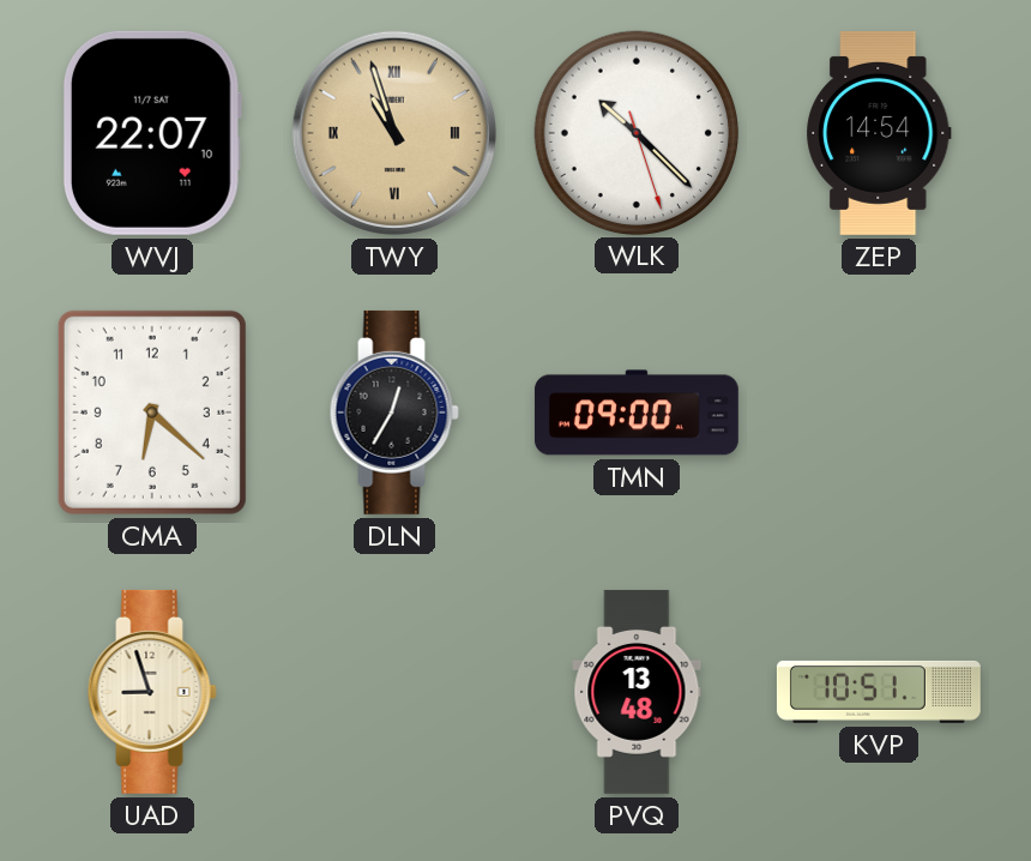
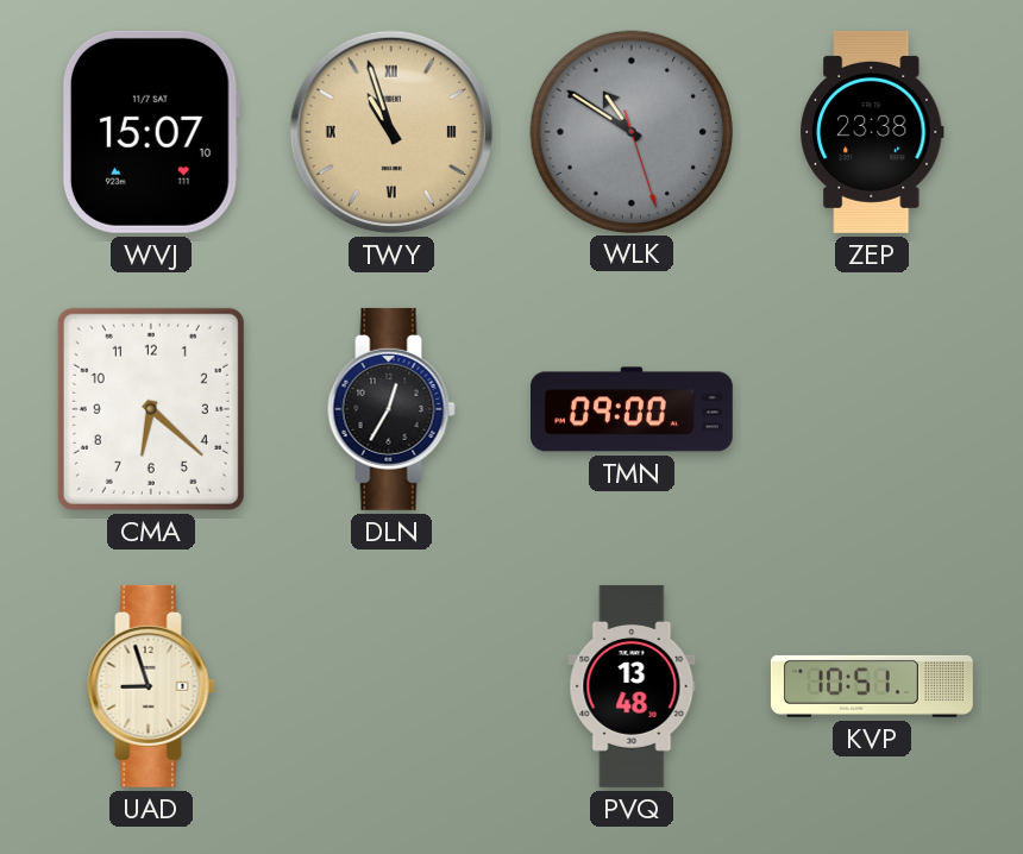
WVJ: 22:07 -> 15:07
WLK: 10:22 -> 10:50
WLK dial: white -> grey
ZEP: 14:54 -> 23:38
